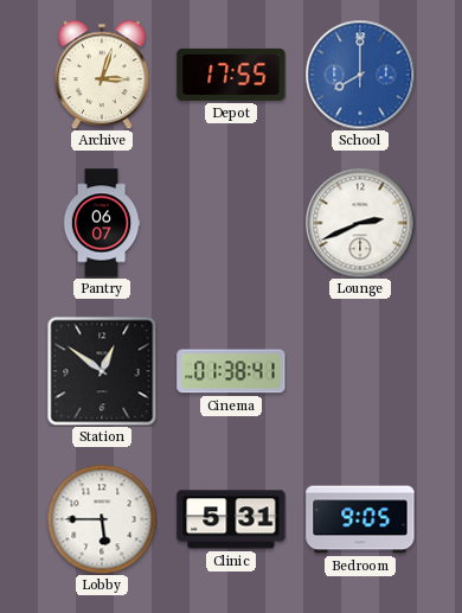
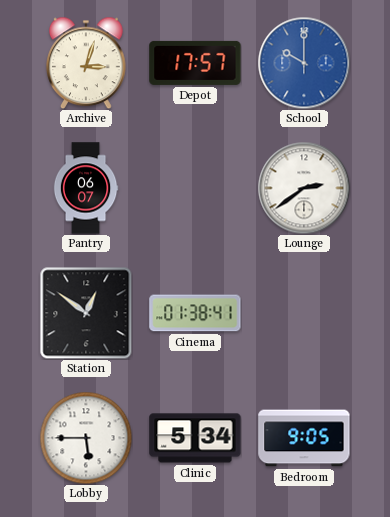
Depot: 17:55 -> 17:57
School: 8:00 -> 10:00
Lounge: 2:41 -> 2:39
Clinic: 5:31 -> 5:34
